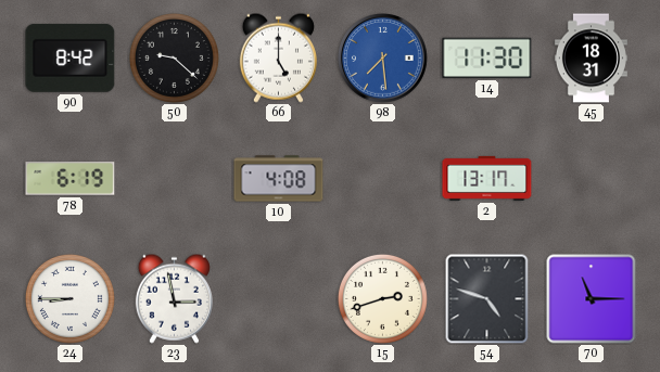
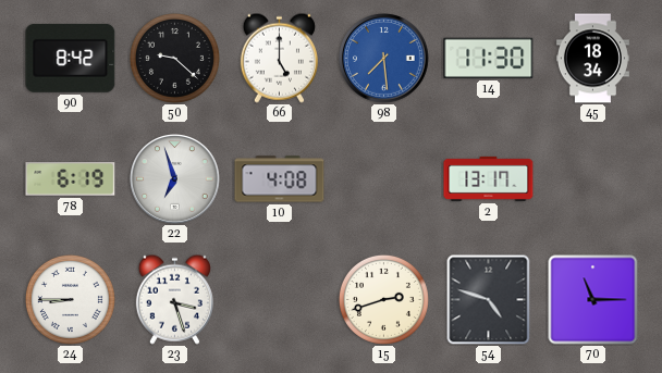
45: 18:31 -> 18:34
22: none -> 6:57
23: 2:58 -> 3:27
